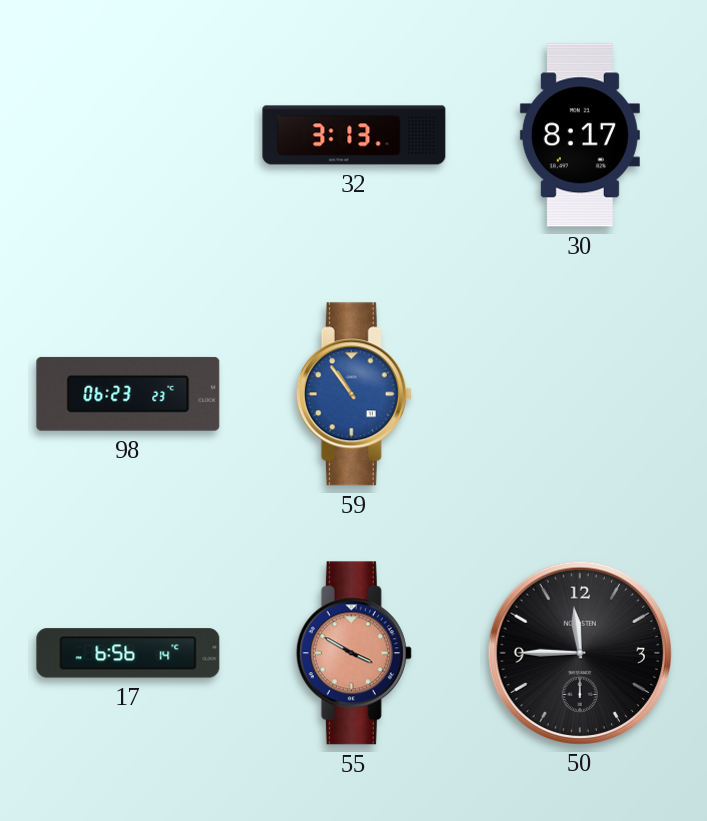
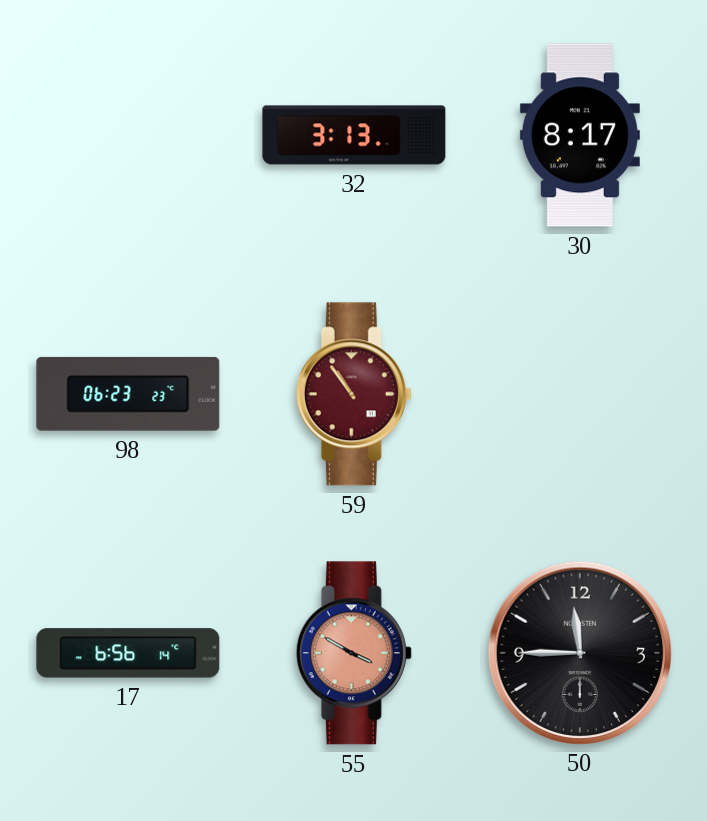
59 dial: blue -> burgundy
